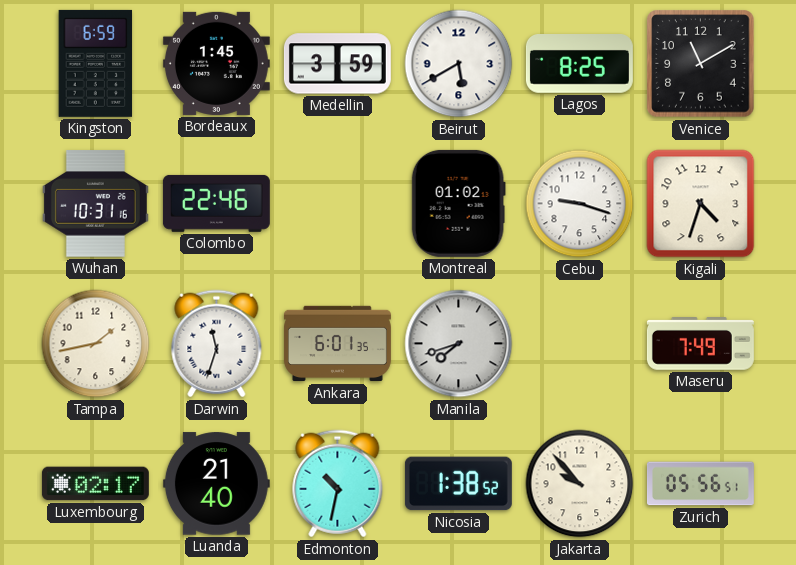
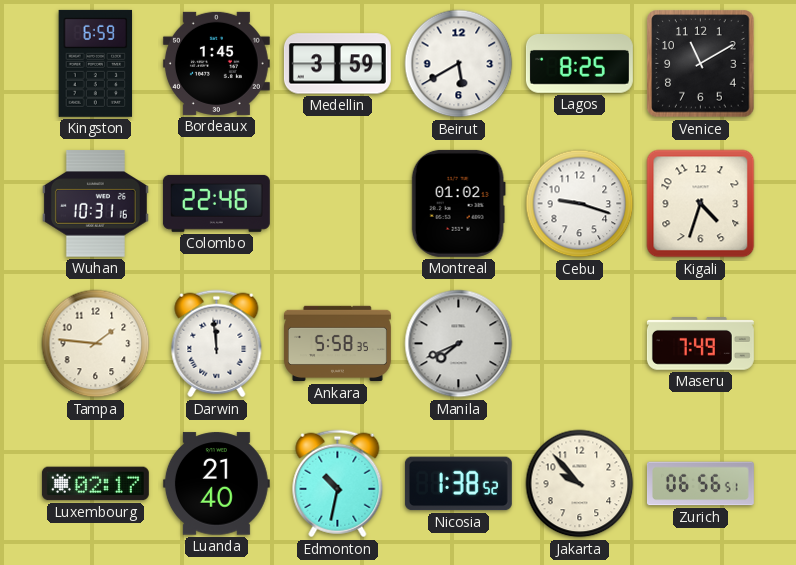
Tampa: 1:43 -> 1:46
Darwin: 11:33 -> 11:59
Ankara: 6:01 -> 5:58
Manila: 7:42 -> 7:41
Zurich: 05:56 -> 06:56
